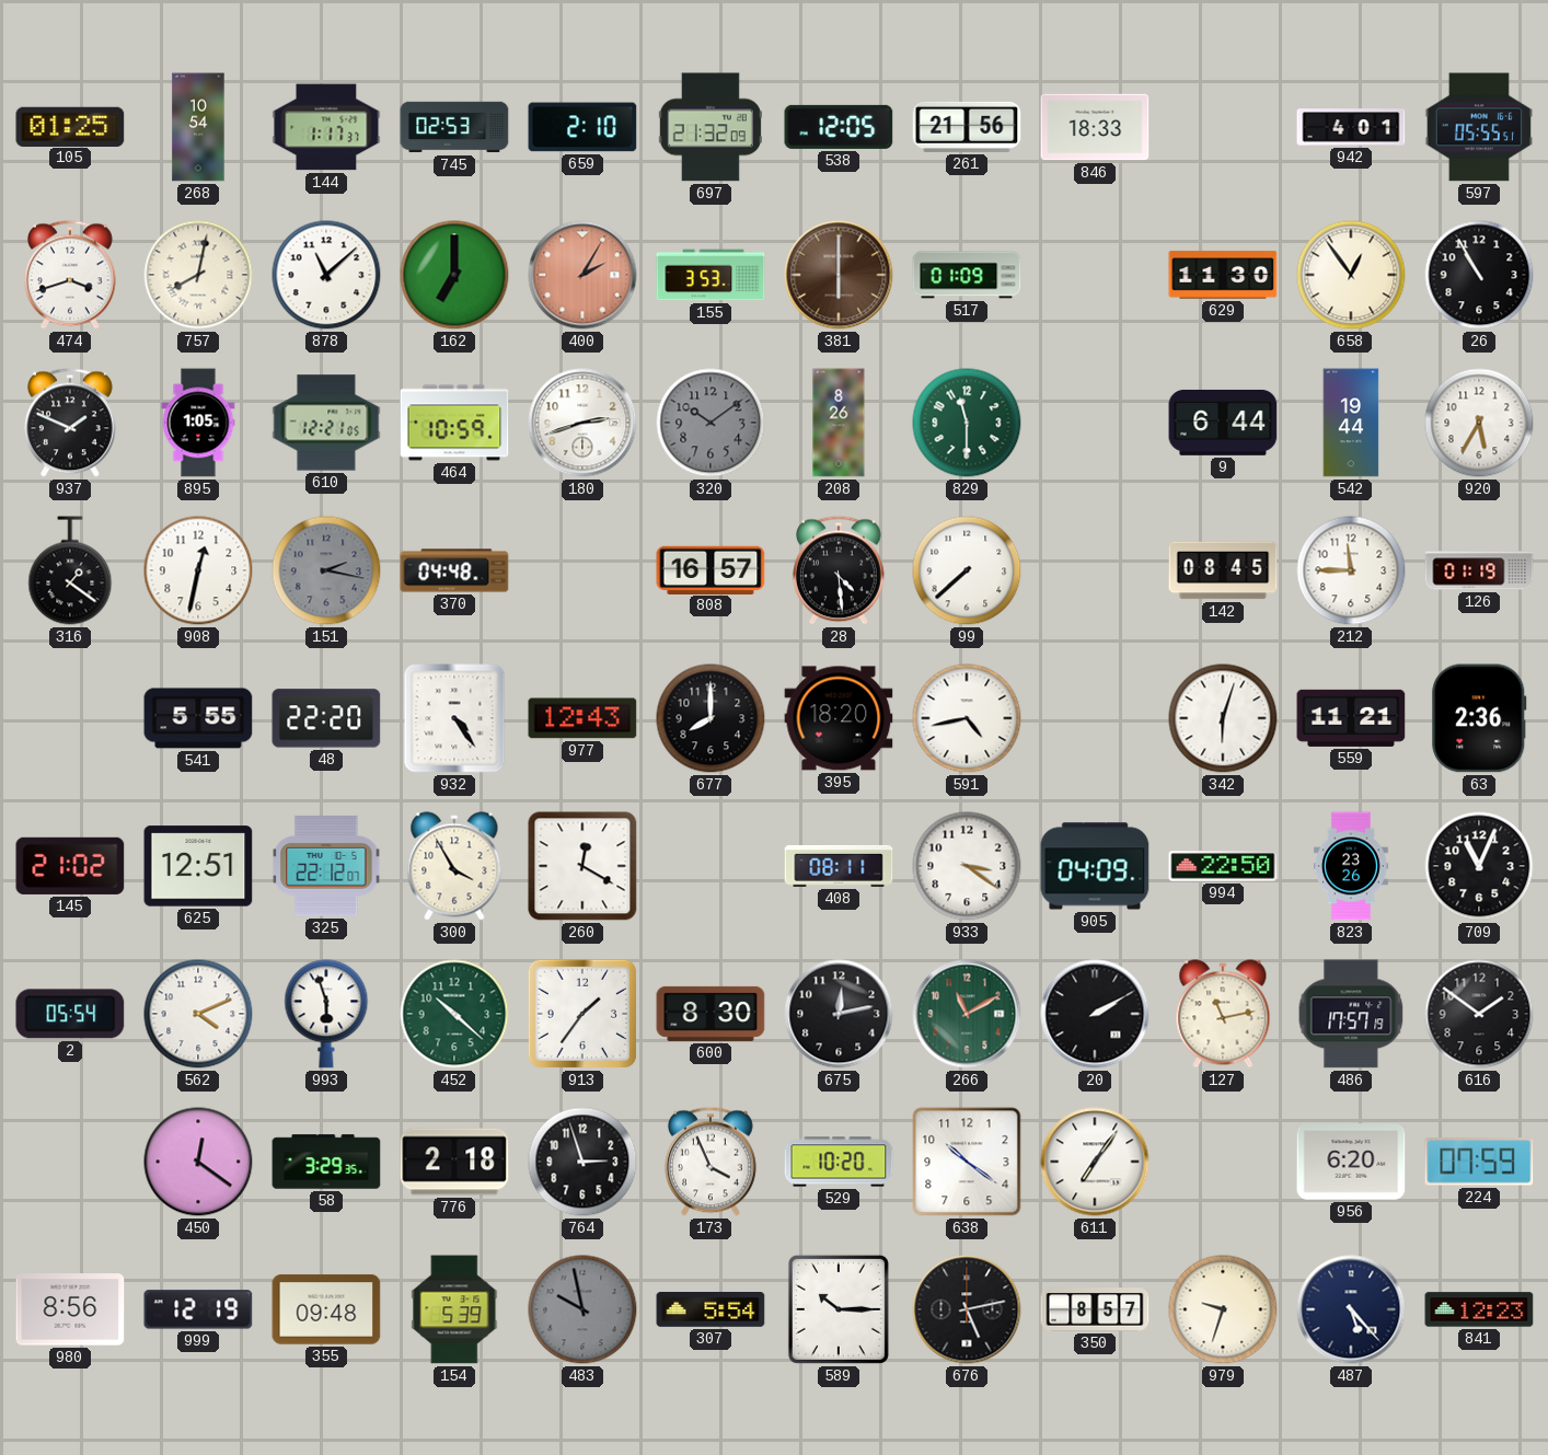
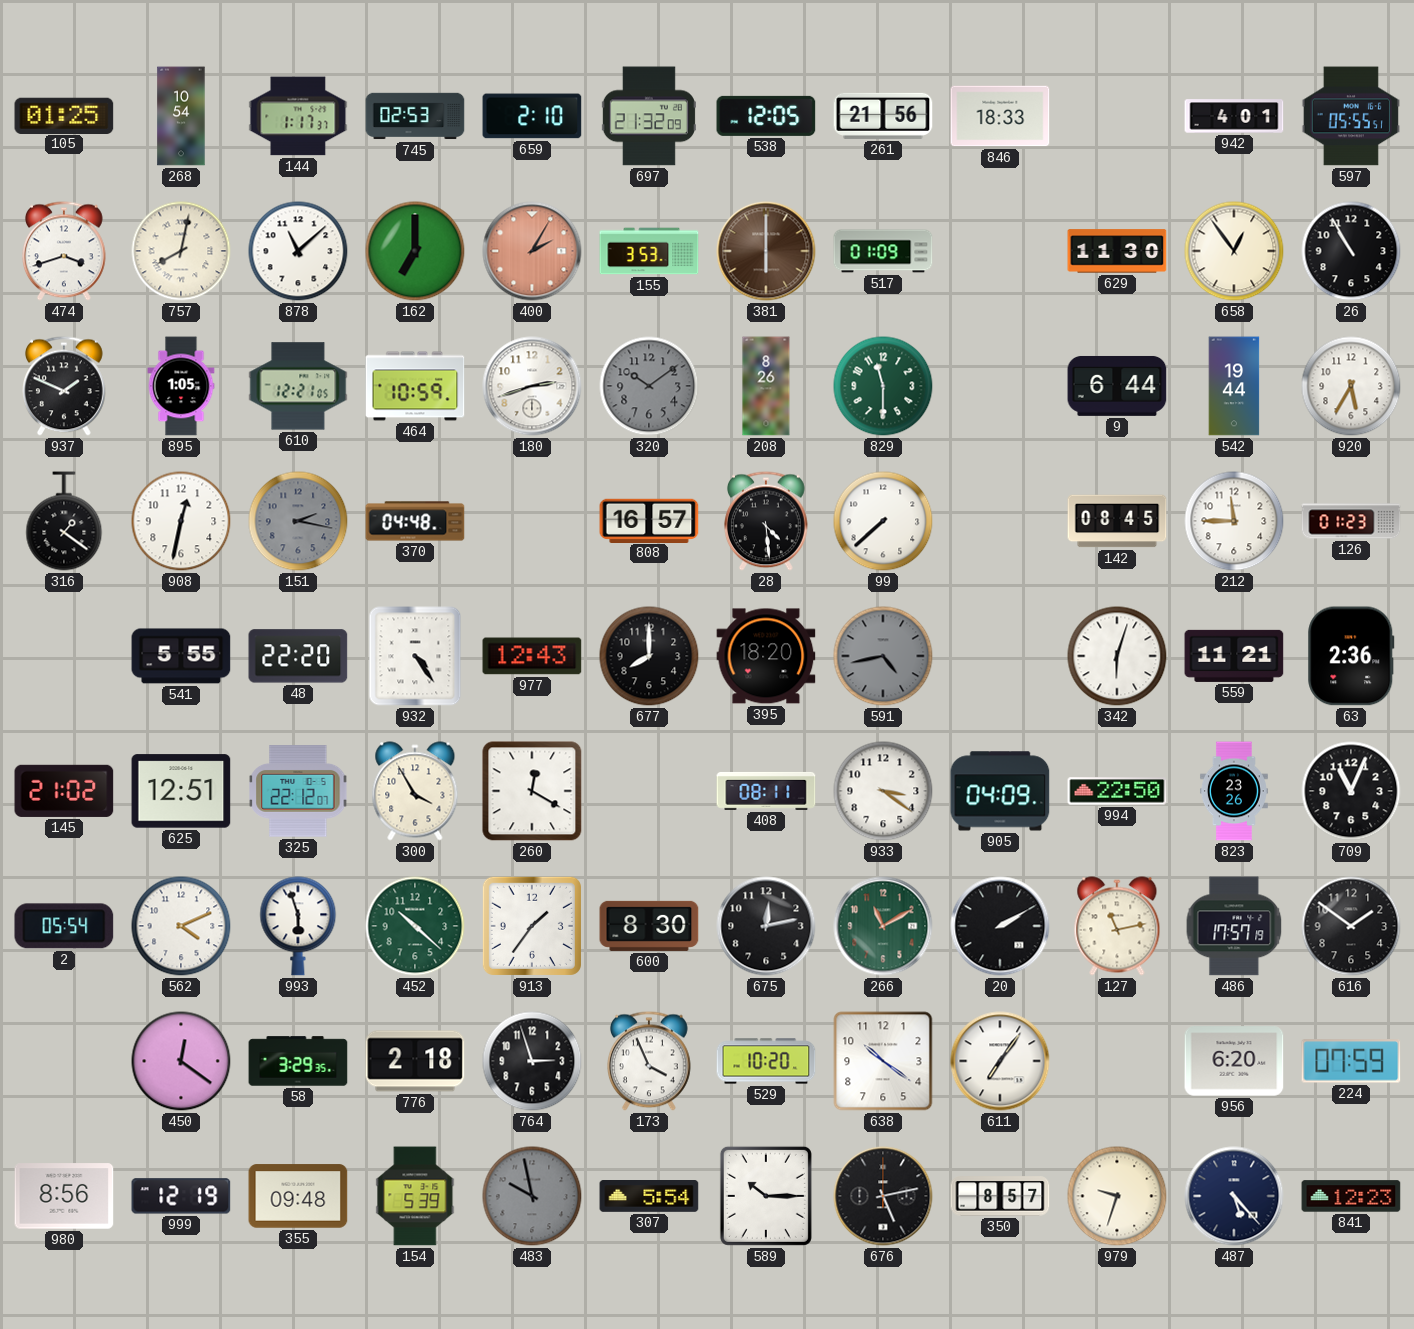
126: 01:19 -> 01:23
591 dial: white -> grey
